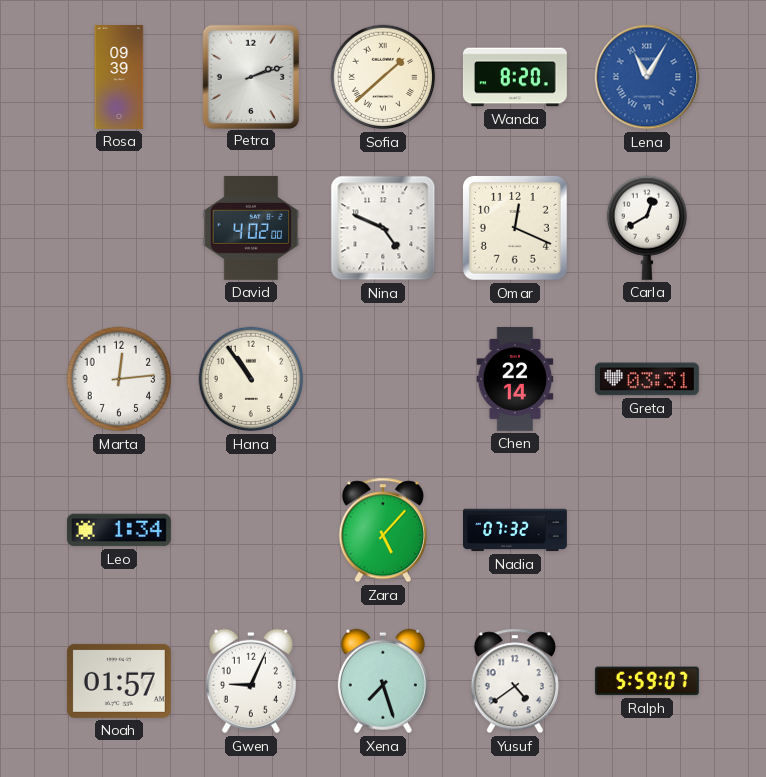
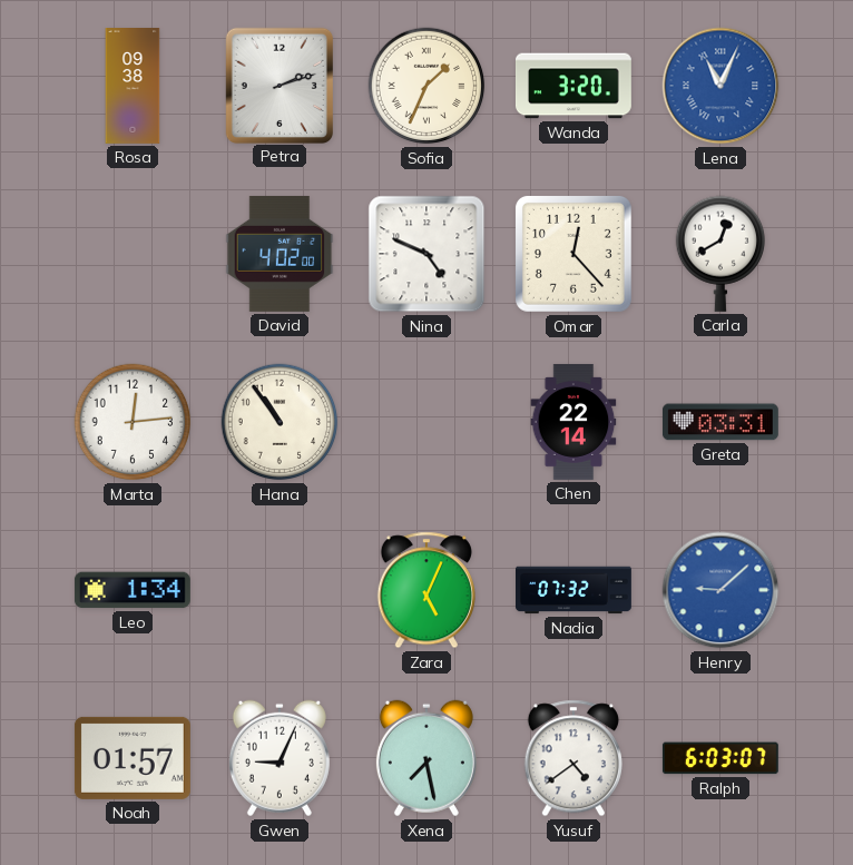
Rosa: 09:39 -> 09:38
Sofia: 1:38 -> 1:34
Wanda: 8:20 -> 3:20
Lena: 11:05 -> 11:04
Omar: 12:19 -> 12:23
Zara: 5:07 -> 5:04
Henry: none -> 9:08
Xena: 7:27 -> 7:28
Ralph: 5:59 -> 6:03
